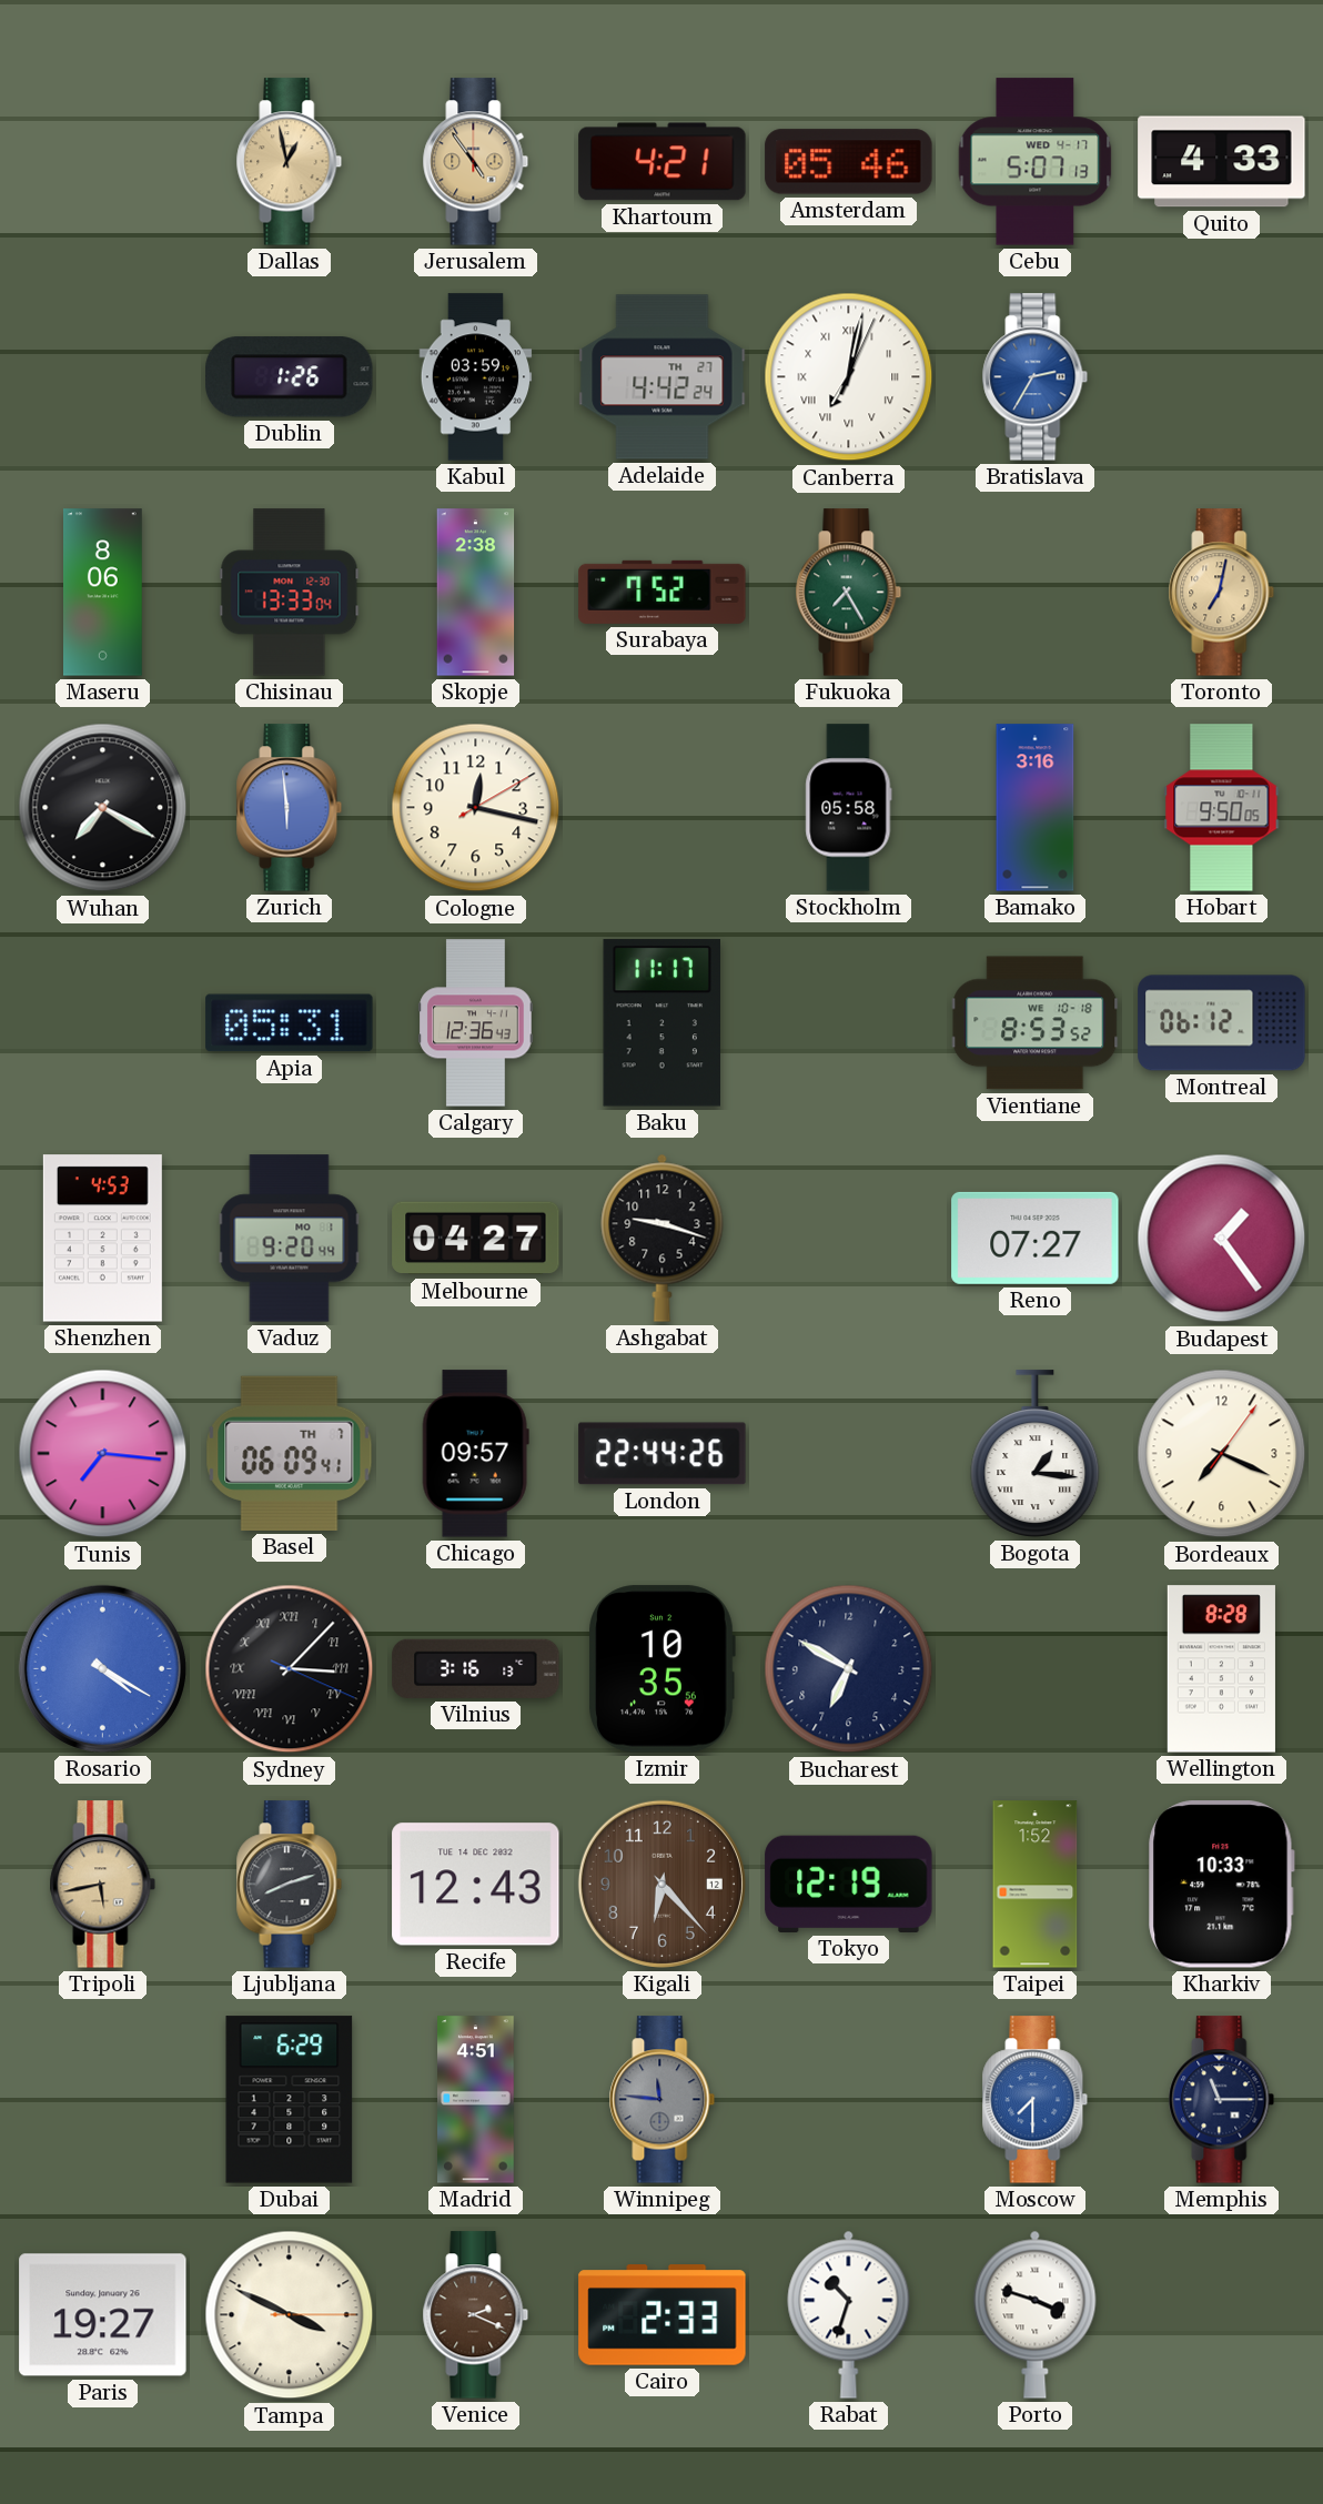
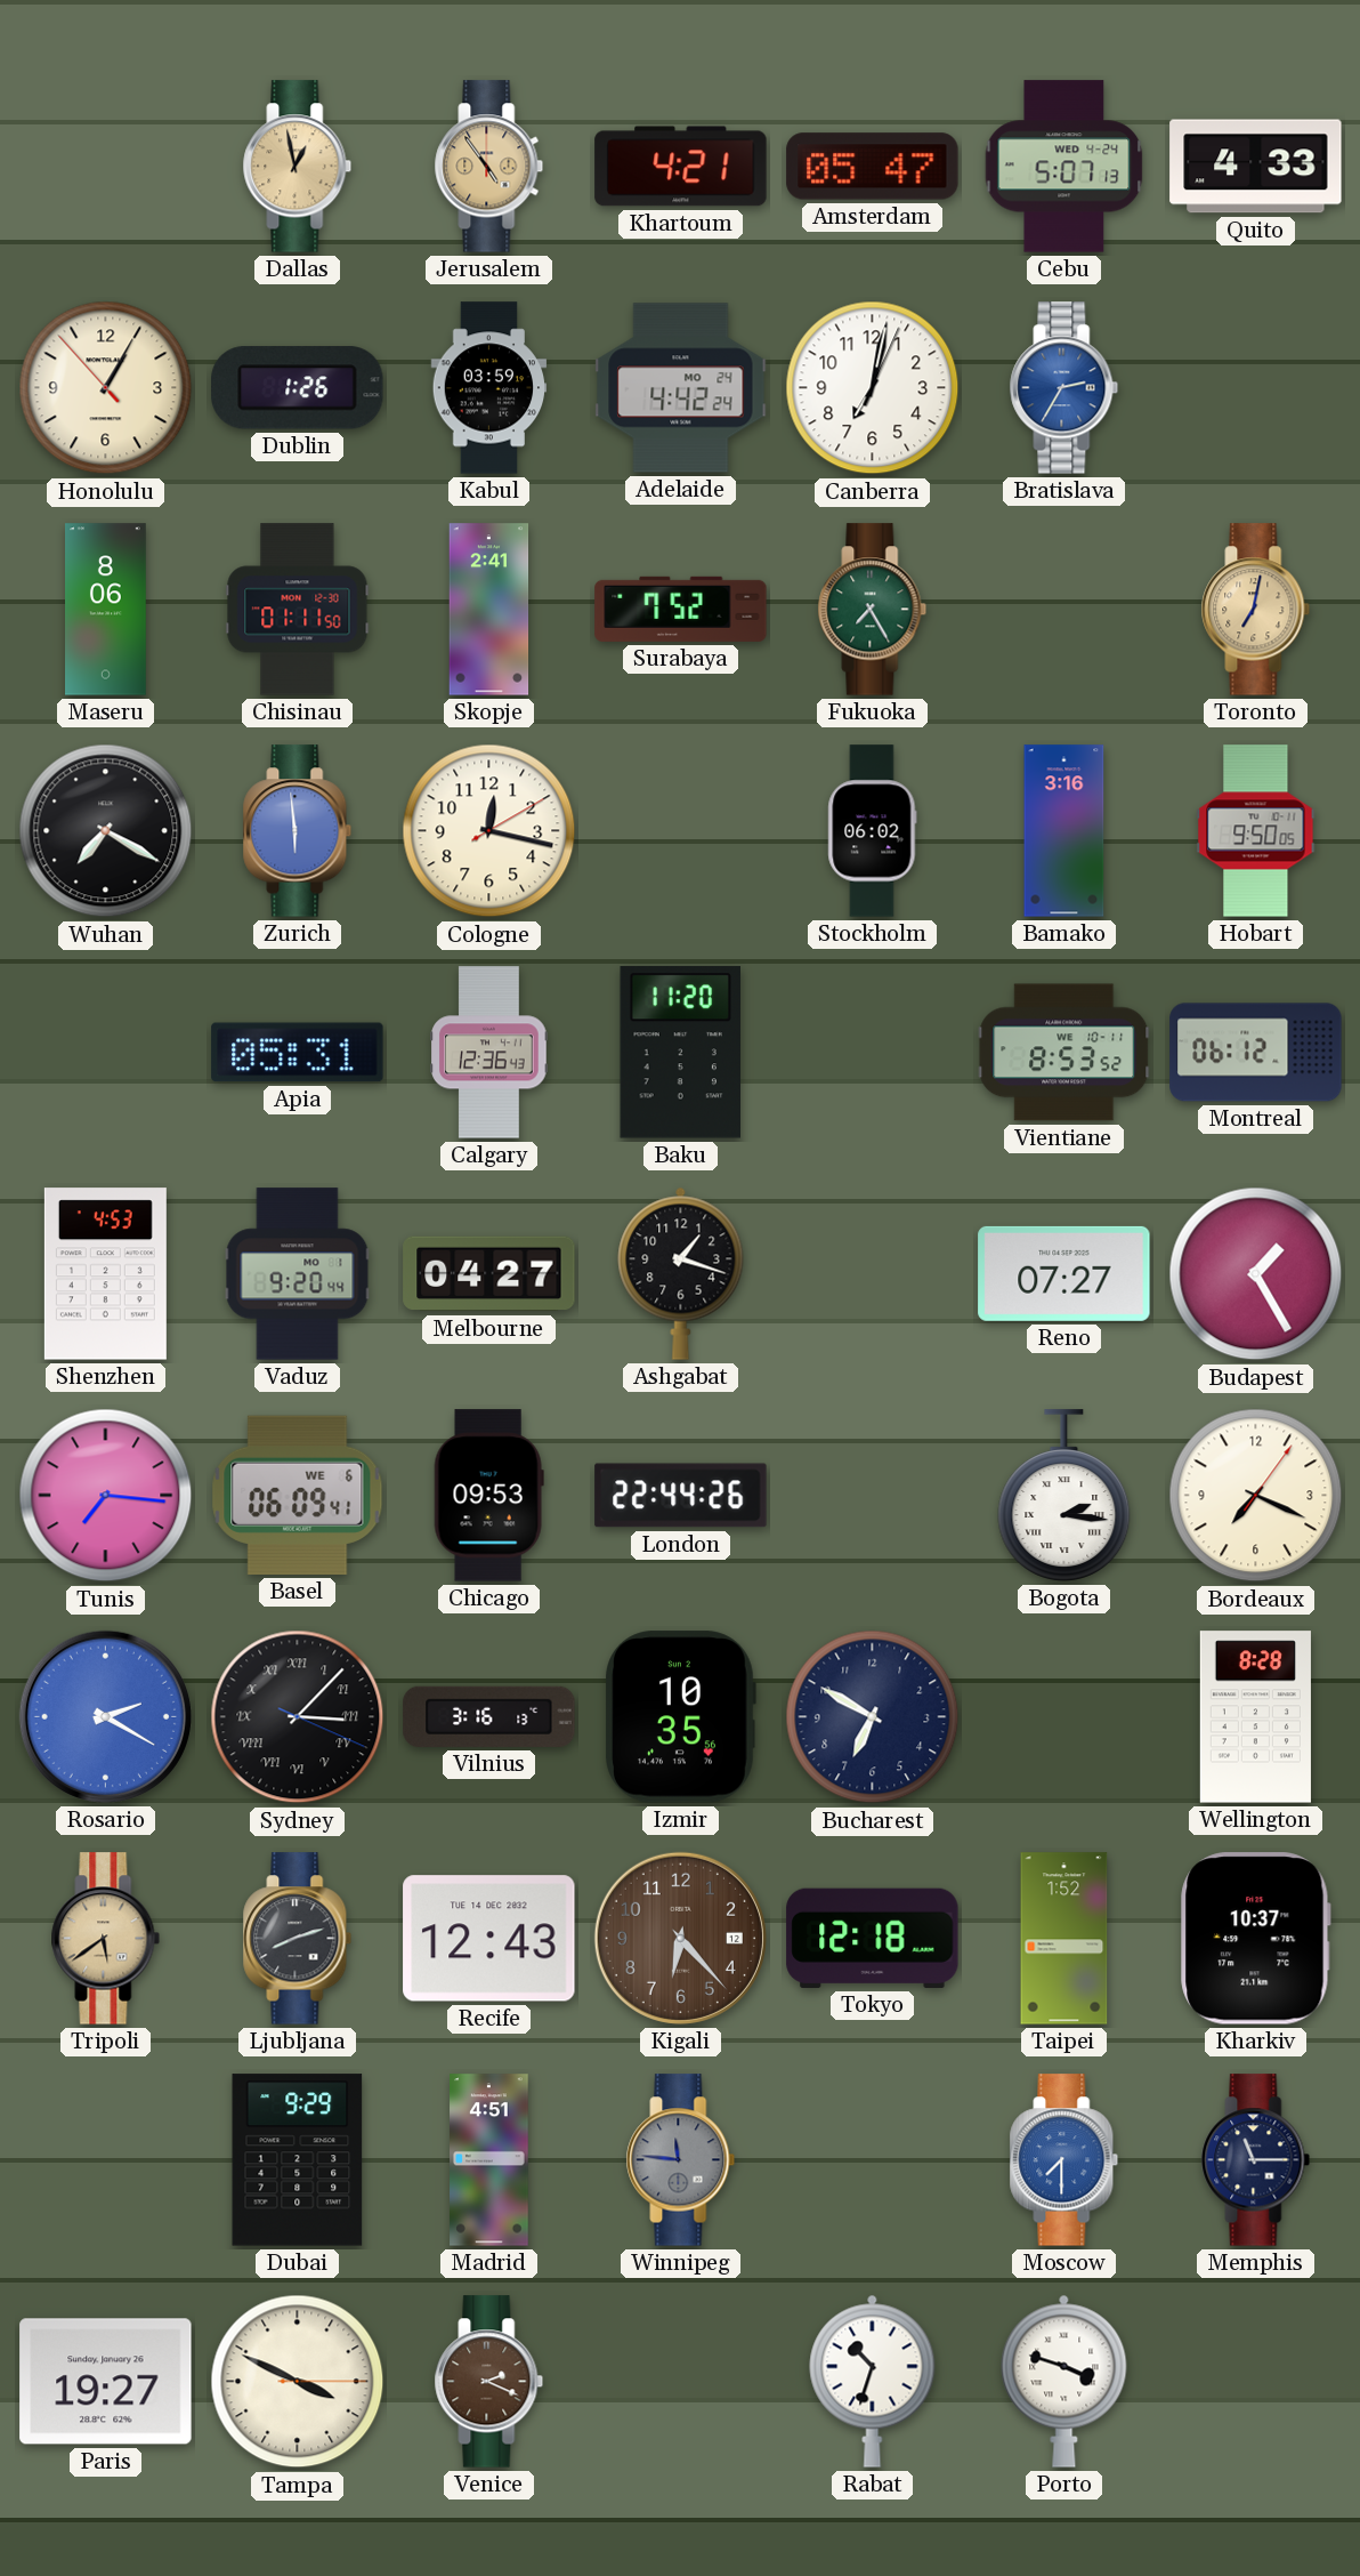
Amsterdam: 05:46 -> 05:47
Cebu date: WED 4-17 -> WED 4-24
Honolulu: none -> 1:04
Adelaide date: TH 27 -> MO 24
Canberra numerals: Roman -> Arabic
Chisinau: 13:33 -> 01:11
Skopje: 2:38 -> 2:41
Stockholm: 05:58 -> 06:02
Baku: 11:17 -> 11:20
Vientiane date: WE 10-18 -> WE 10-11
Ashgabat: 9:18 -> 1:18
Budapest: 1:24 -> 1:25
Basel date: TH 7 -> WE 6
Chicago: 09:57 -> 09:53
Bogota: 1:16 -> 2:16
Rosario: 4:20 -> 2:20
Tripoli: 5:43 -> 5:39
Tokyo: 12:19 -> 12:18
Kharkiv: 10:33 -> 10:37
Dubai: 6:29 -> 9:29
Cairo: 2:33 -> none
